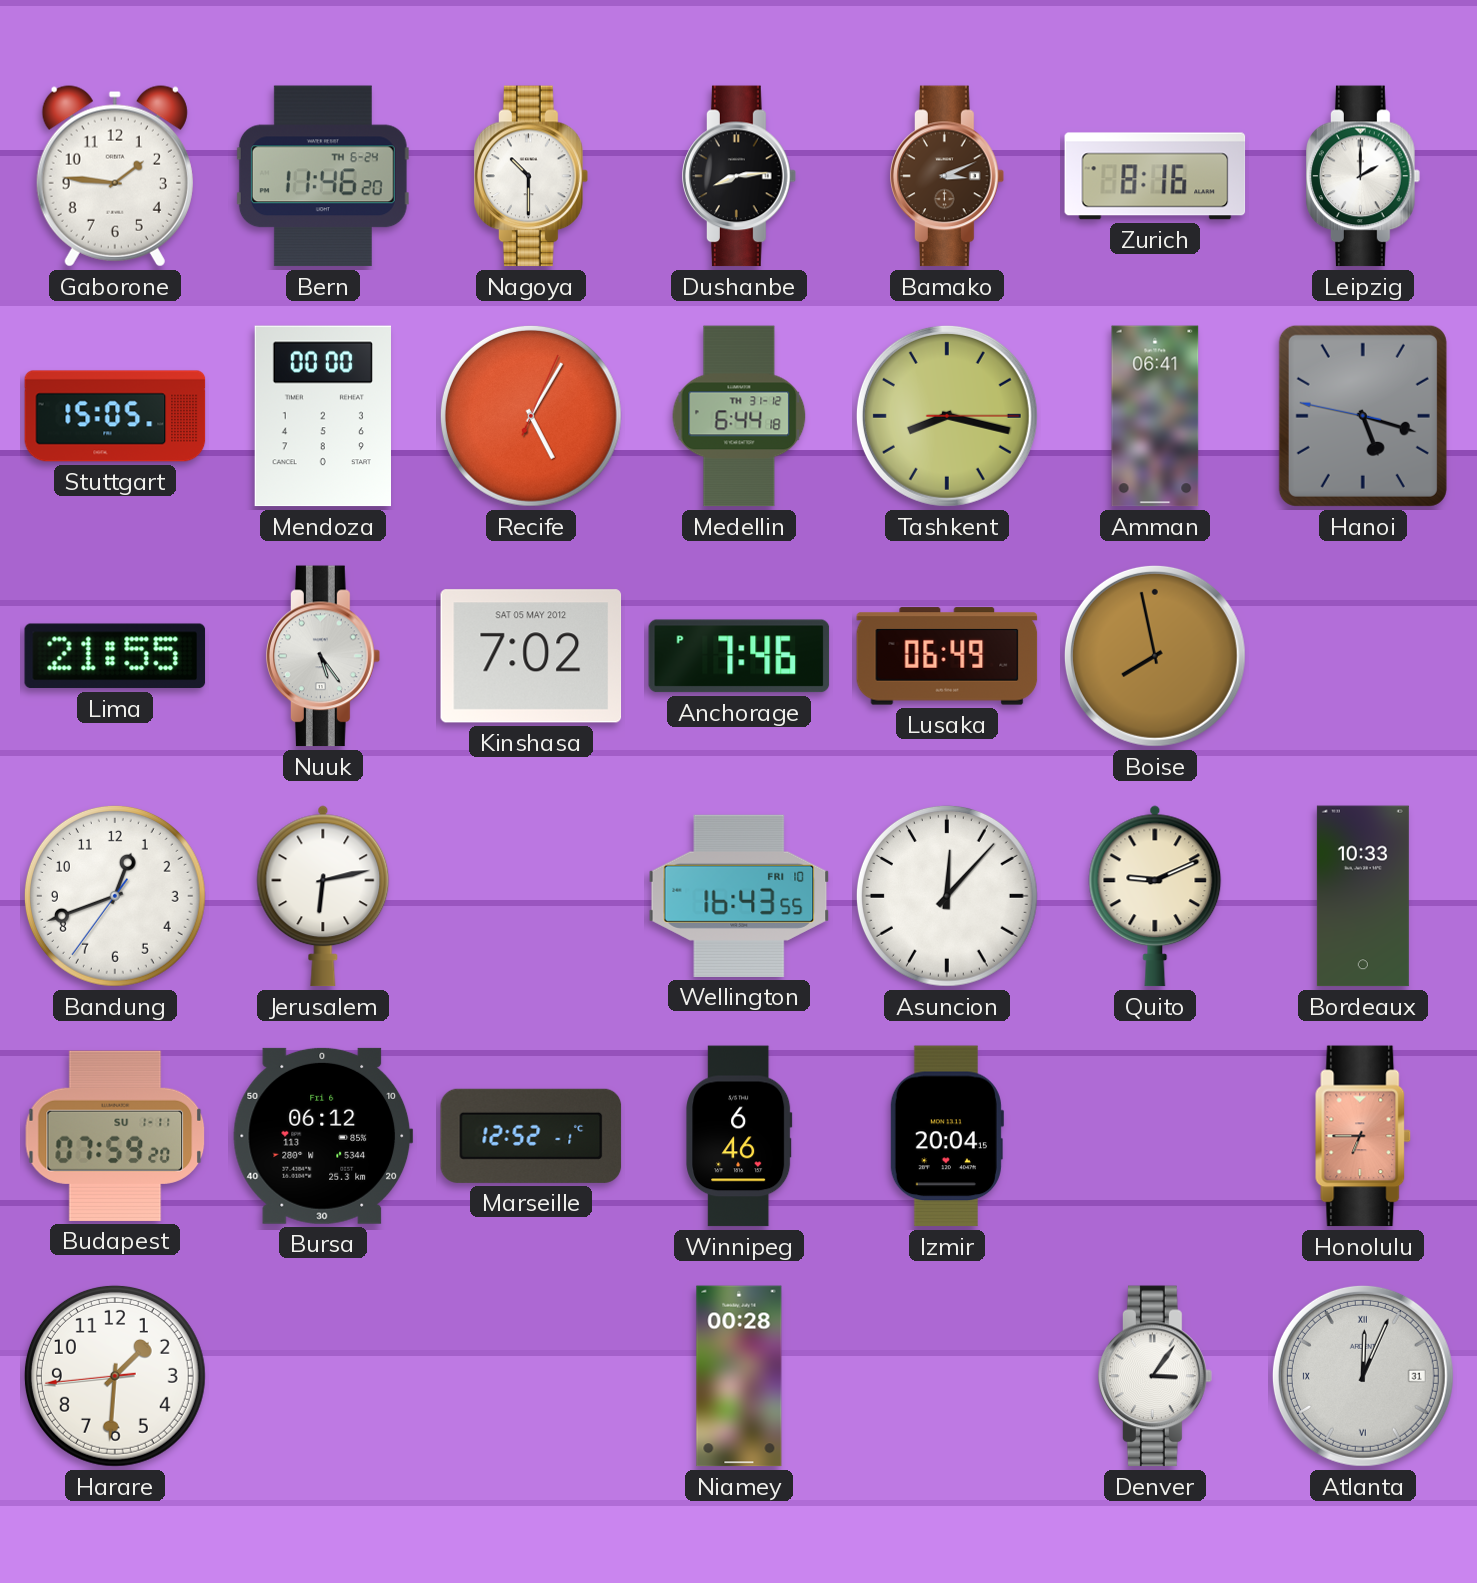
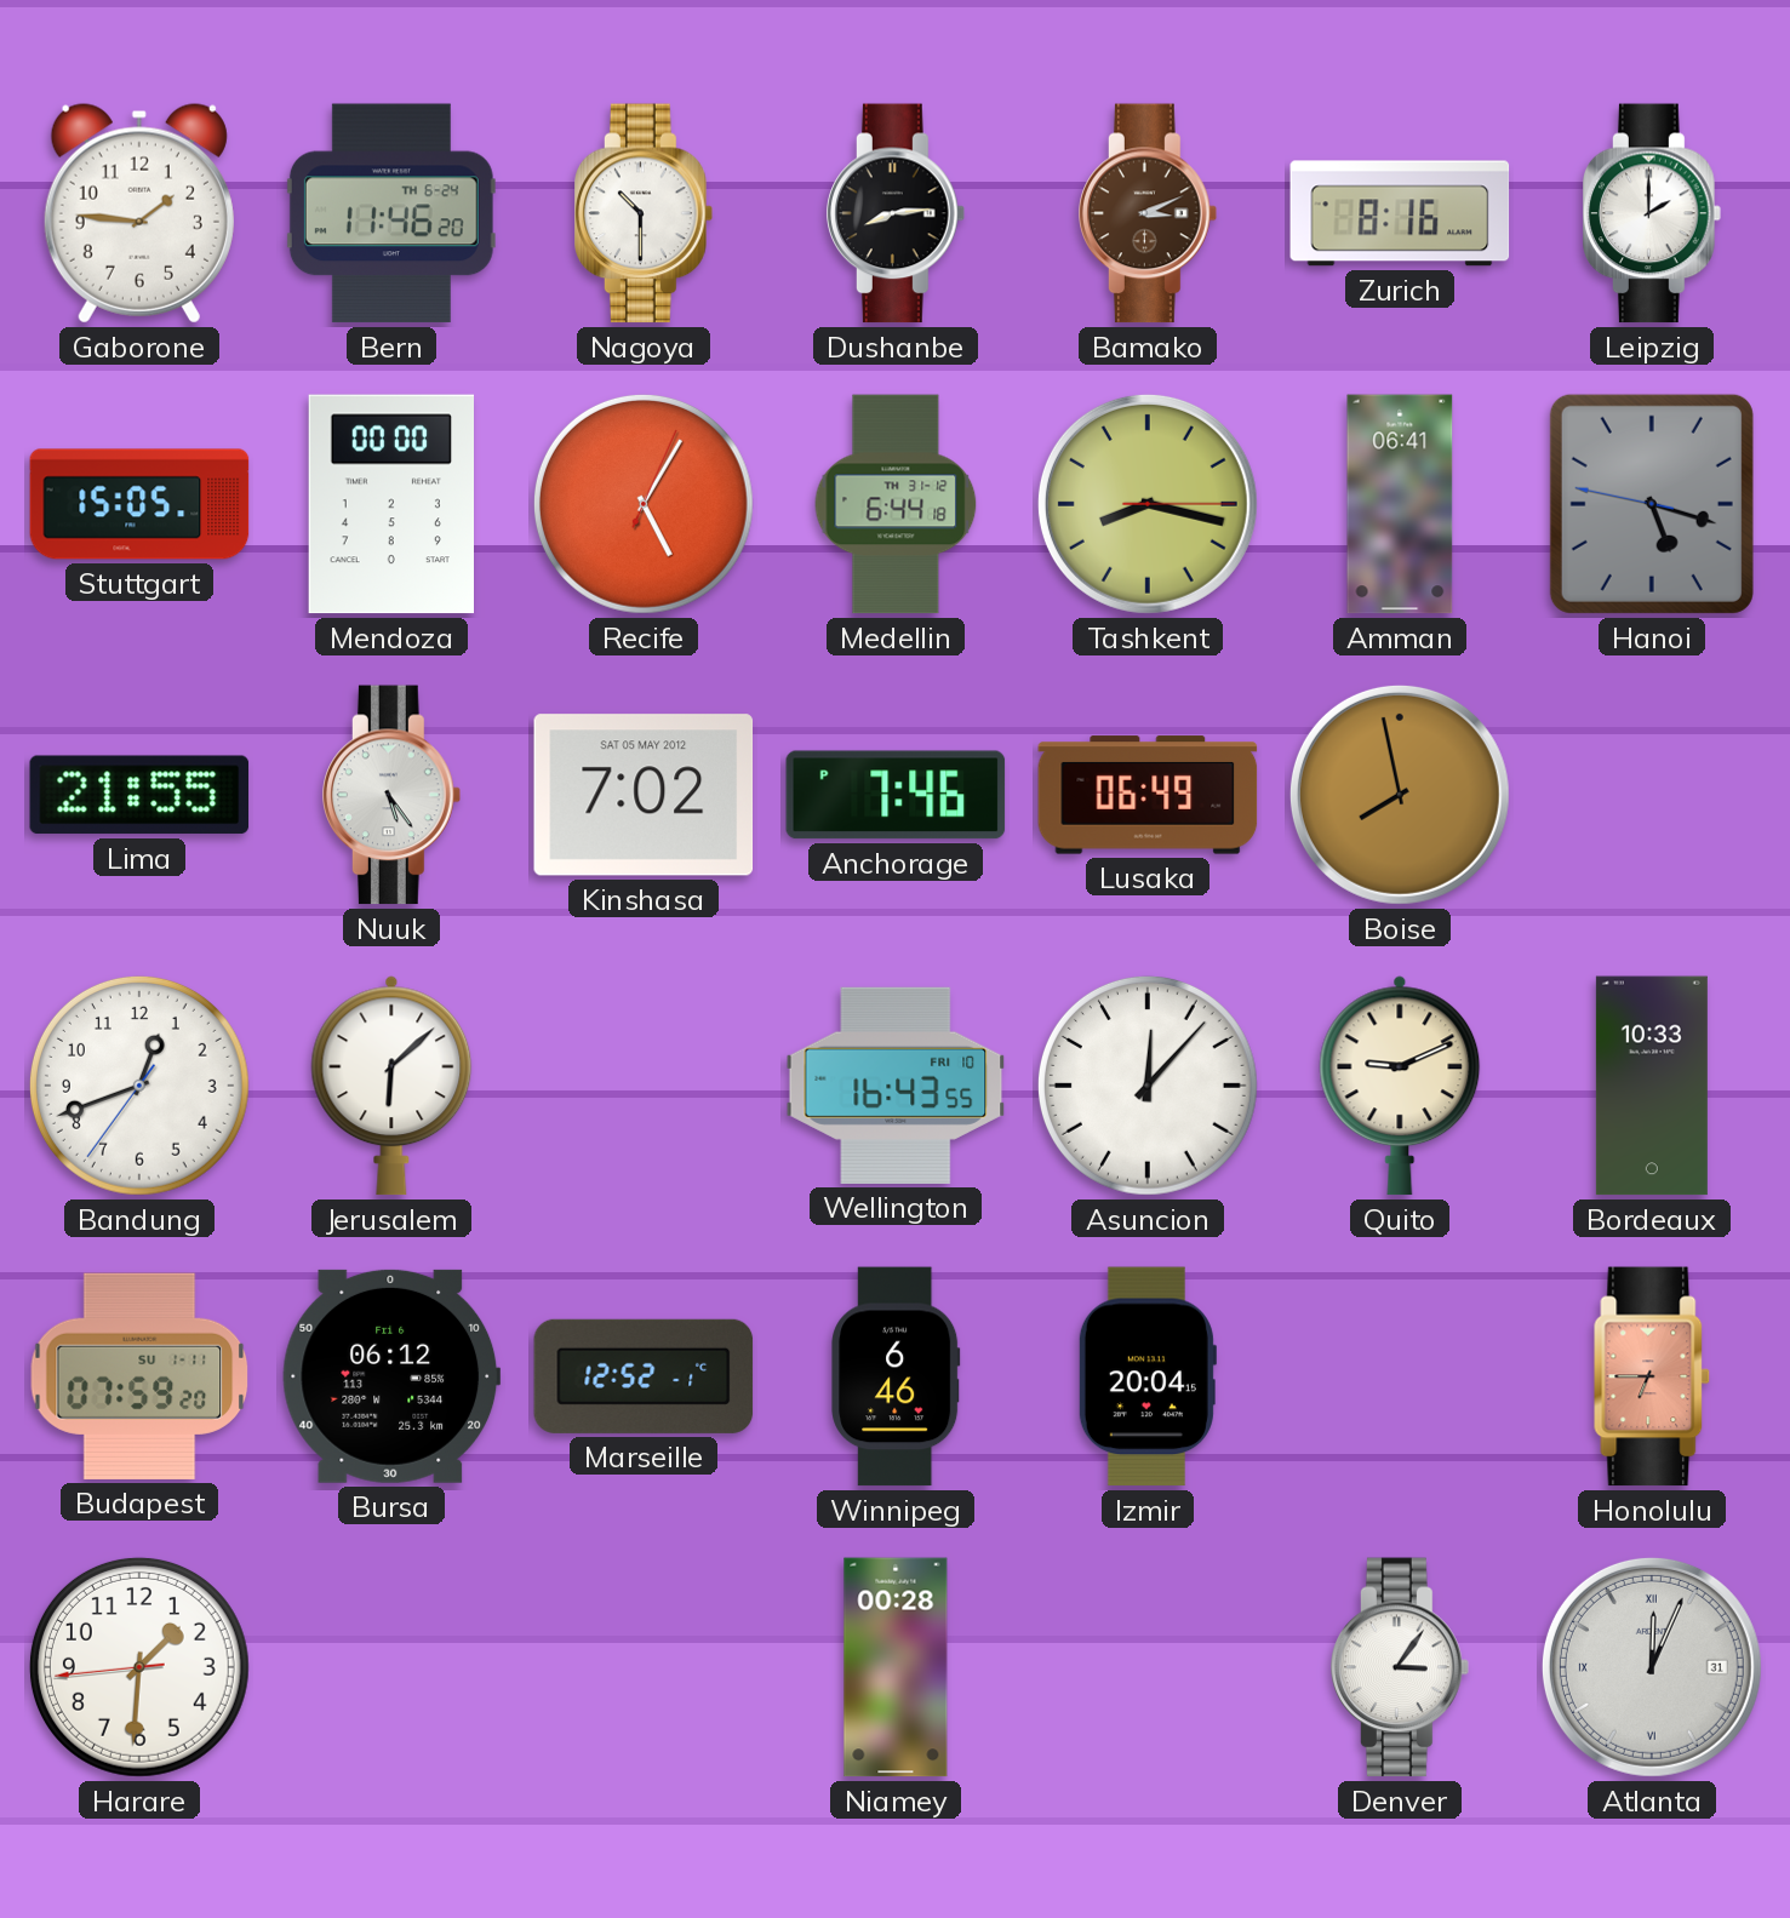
Jerusalem: 6:13 -> 6:08
